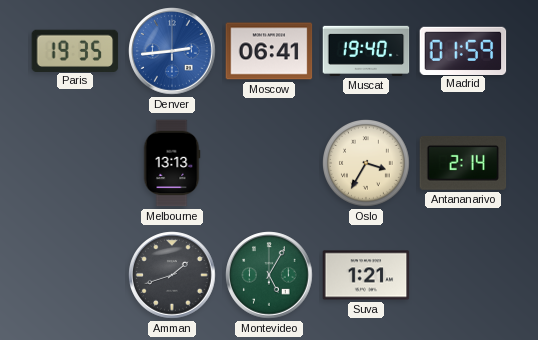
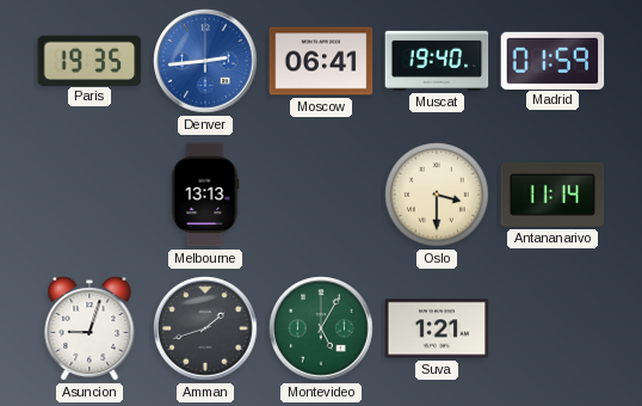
Oslo: 3:35 -> 3:30
Antananarivo: 2:14 -> 11:14
Asuncion: none -> 9:03
